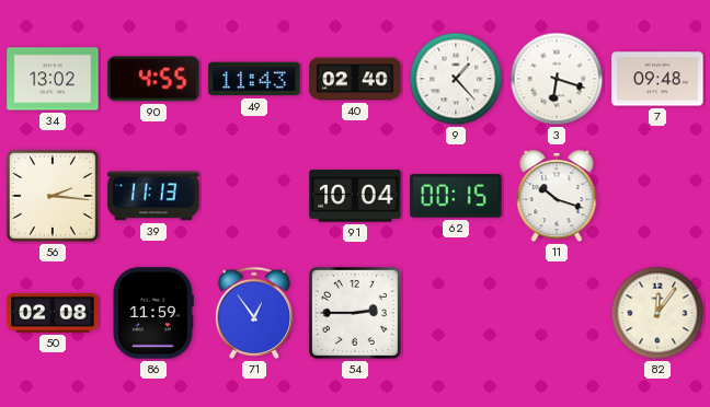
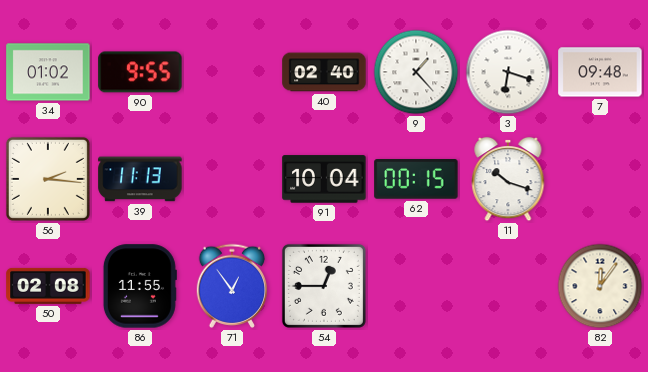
34: 13:02 -> 01:02
90: 4:55 -> 9:55
49: 11:43 -> none
86: 11:59 -> 11:55
54: 2:45 -> 12:45
